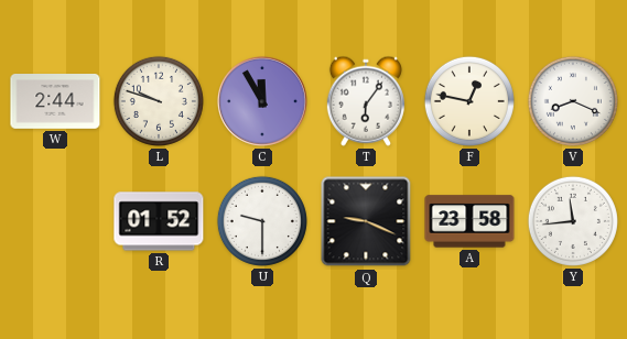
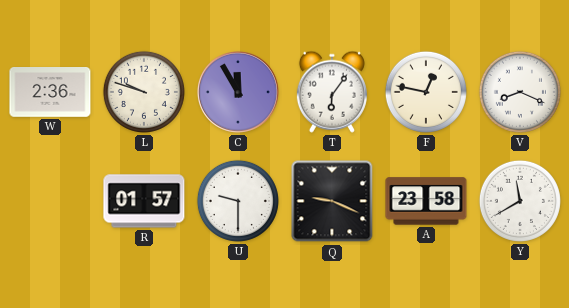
W: 2:44 -> 2:36
R: 01:52 -> 01:57
Y: 11:44 -> 11:40
